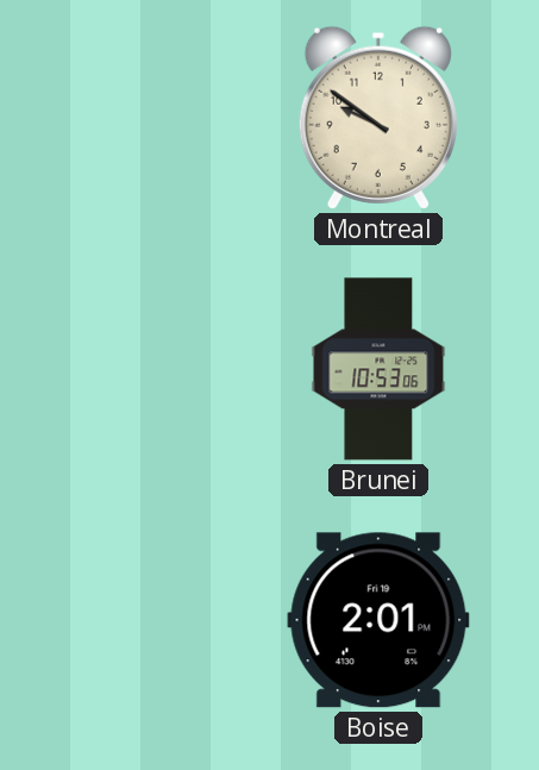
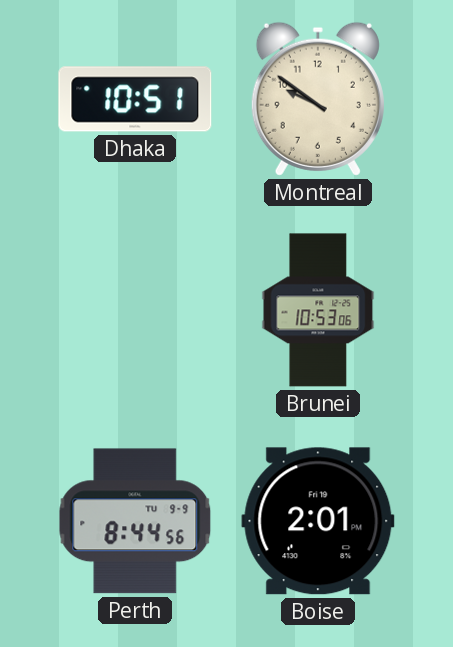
Dhaka: none -> 10:51
Perth: none -> 8:44
